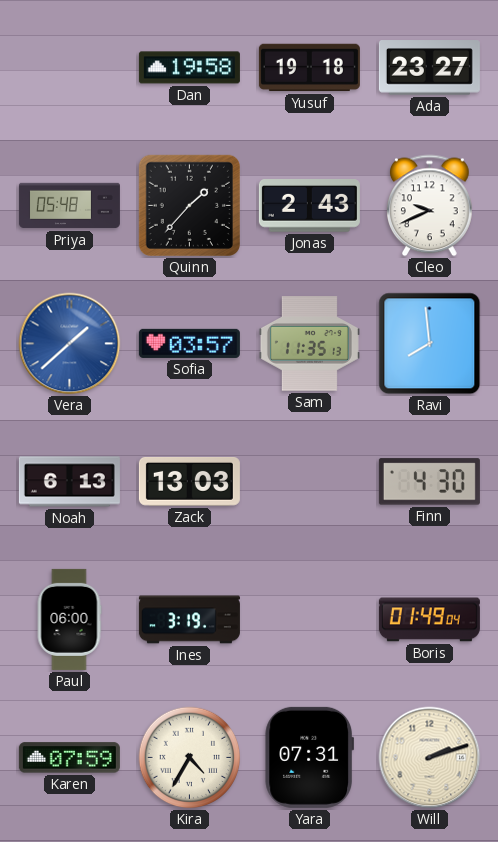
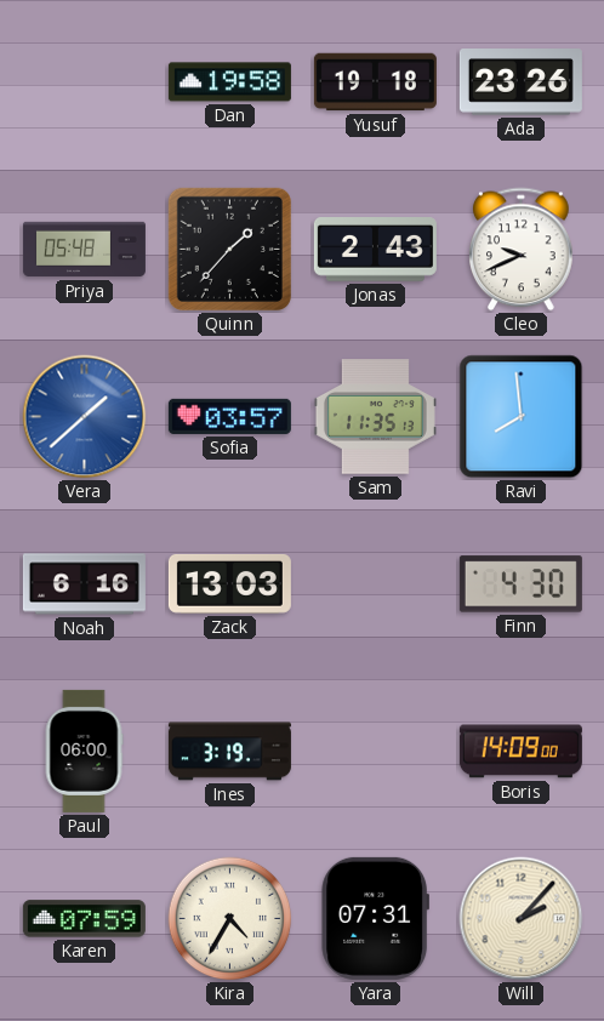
Ada: 23:27 -> 23:26
Noah: 6:13 -> 6:16
Boris: 01:49 -> 14:09
Will: 2:12 -> 2:07
